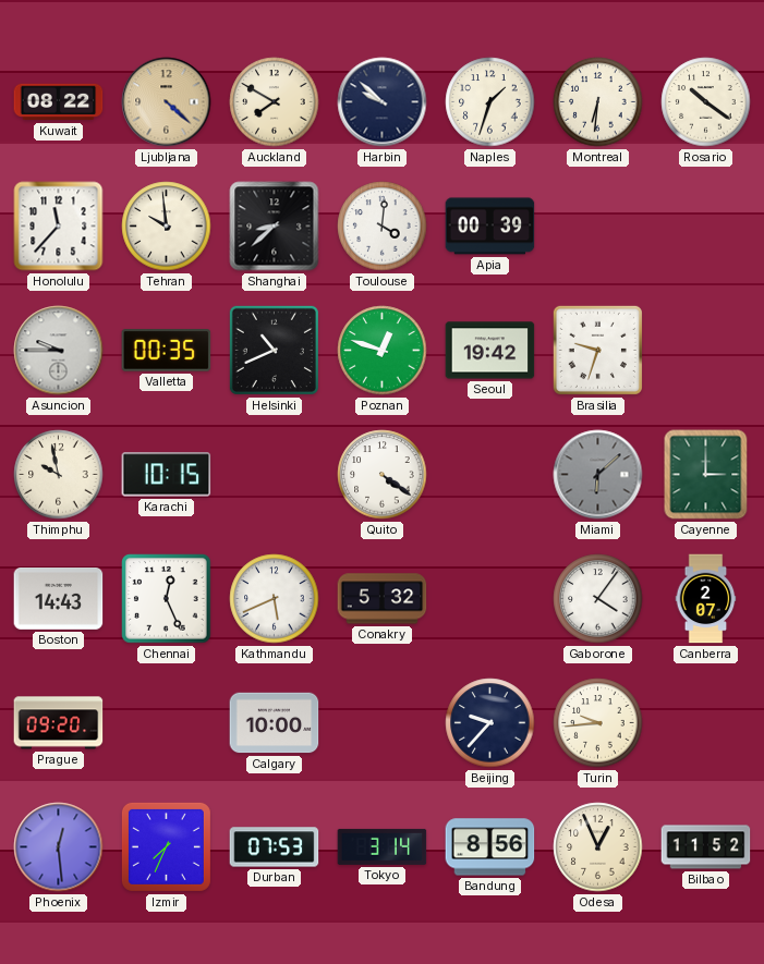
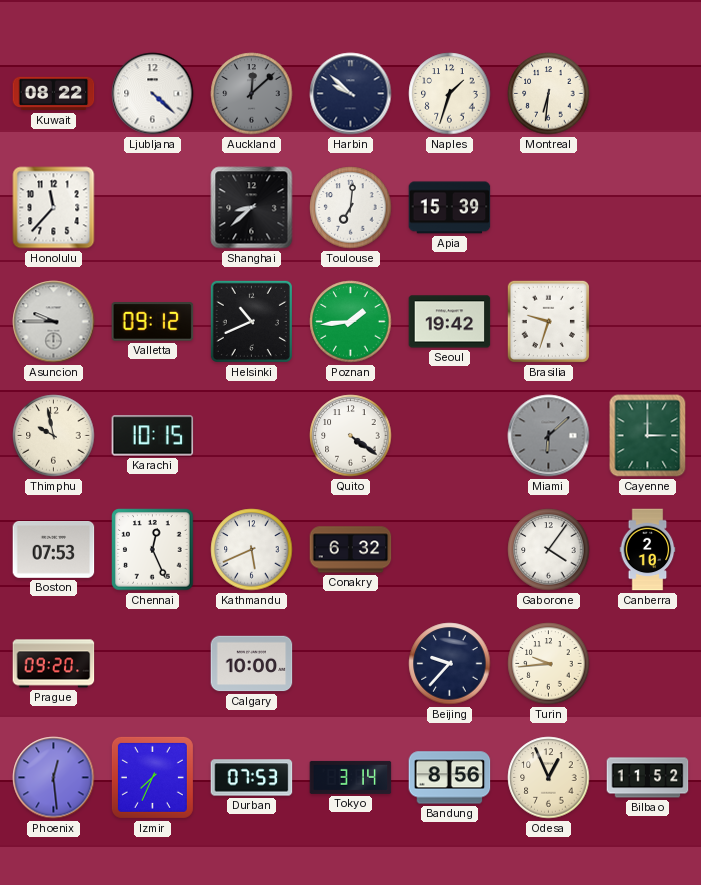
Ljubljana dial: champagne -> white
Auckland: 7:50 -> 12:08
Auckland dial: cream -> grey
Rosario: 10:21 -> none
Tehran: 9:59 -> none
Toulouse: 4:01 -> 7:01
Apia: 00:39 -> 15:39
Valletta: 00:35 -> 09:12
Poznan: 12:48 -> 1:44
Boston: 14:43 -> 07:53
Conakry: 5:32 -> 6:32
Canberra: 2:07 -> 2:10
